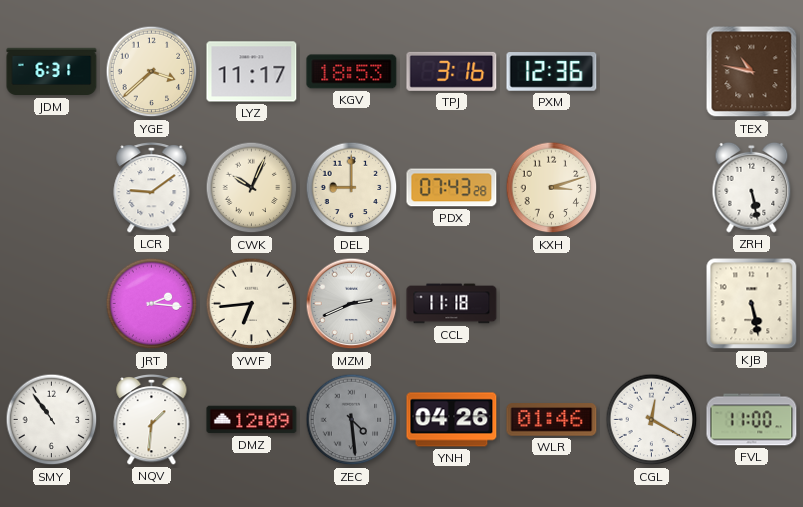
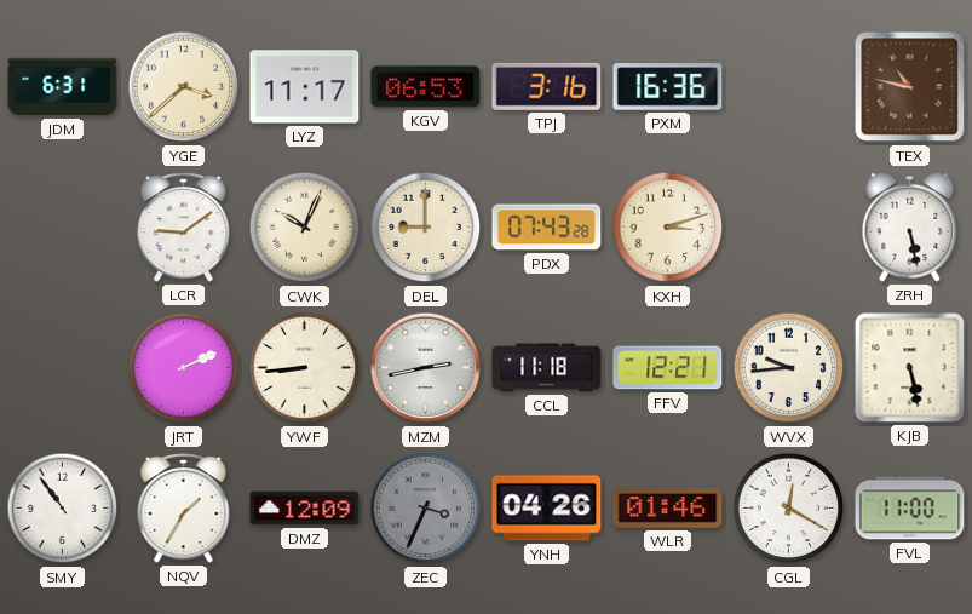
KGV: 18:53 -> 06:53
PXM: 12:36 -> 16:36
JRT: 2:16 -> 2:11
YWF: 6:44 -> 8:44
MZM: 2:41 -> 2:43
FFV: none -> 12:21
WVX: none -> 9:44
NQV: 1:31 -> 1:35
ZEC: 4:29 -> 3:34
